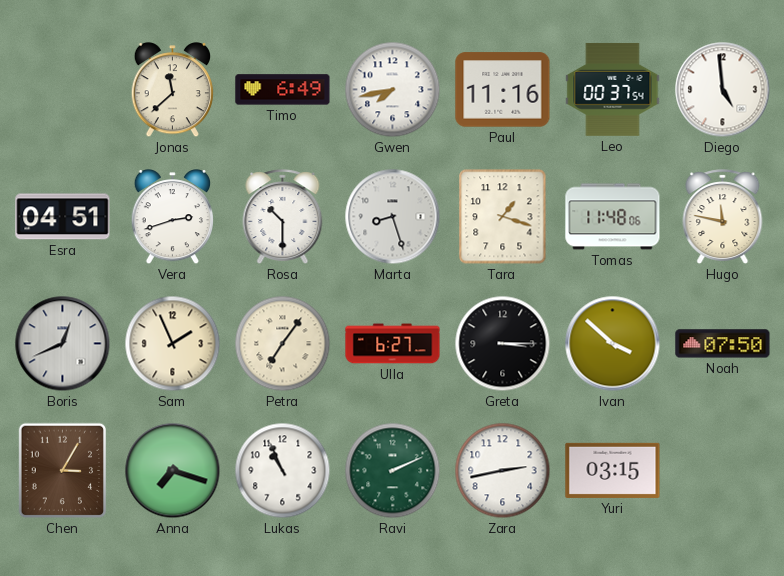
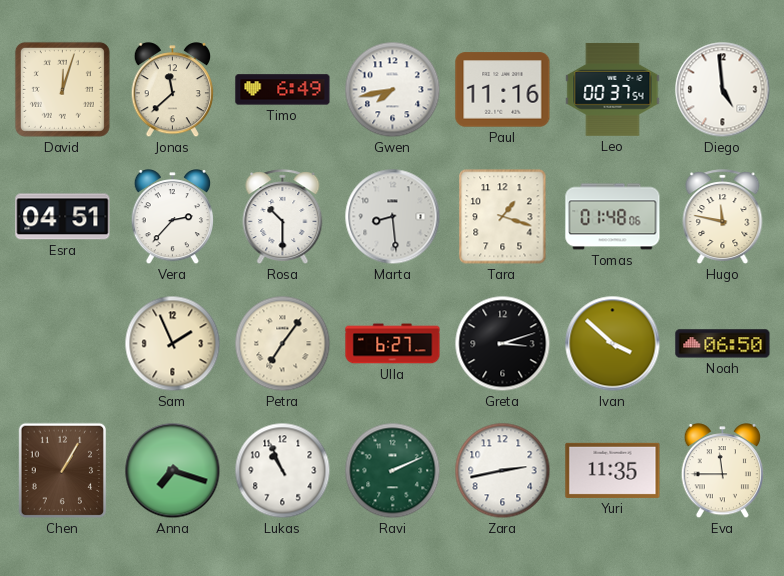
David: none -> 12:03
Vera: 2:42 -> 2:37
Marta: 8:27 -> 8:29
Tomas: 11:48 -> 01:48
Boris: 12:41 -> none
Greta: 3:15 -> 3:12
Noah: 07:50 -> 06:50
Chen: 3:05 -> 1:05
Yuri: 03:15 -> 11:35
Eva: none -> 11:45
